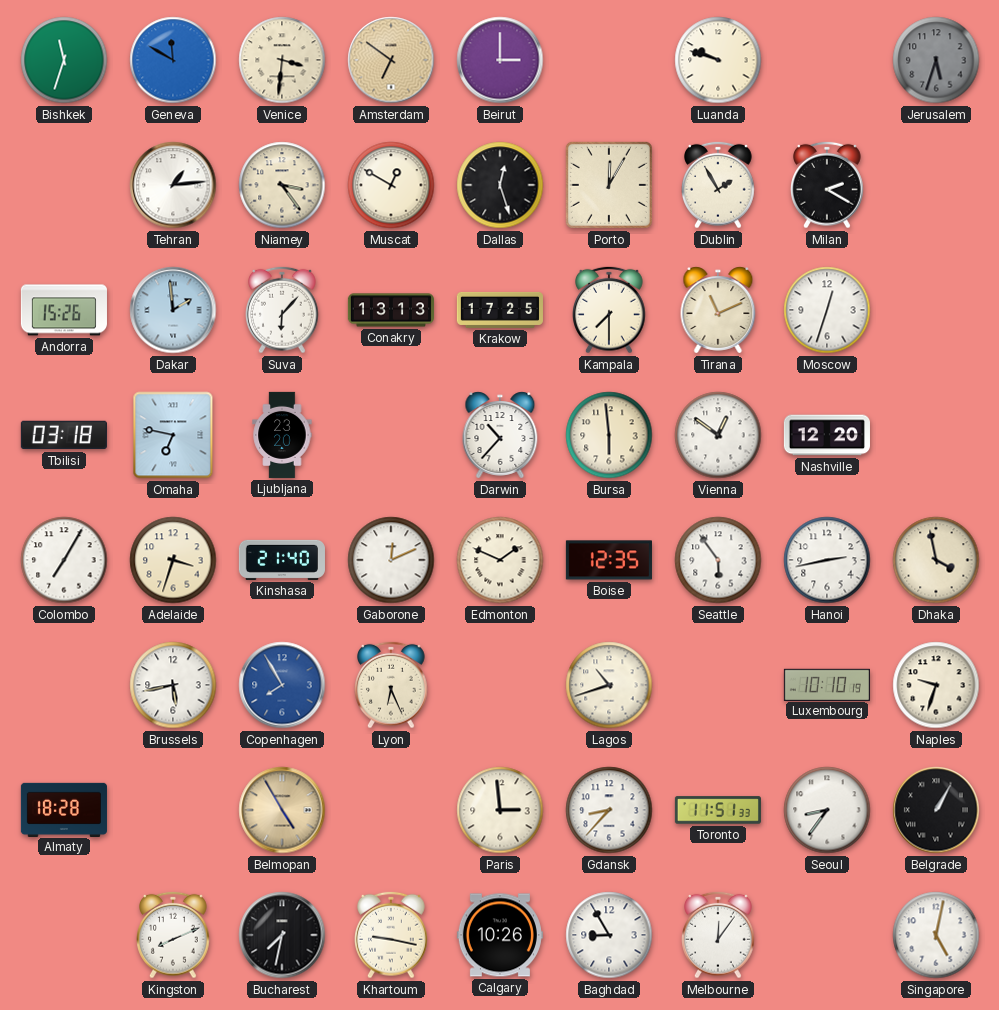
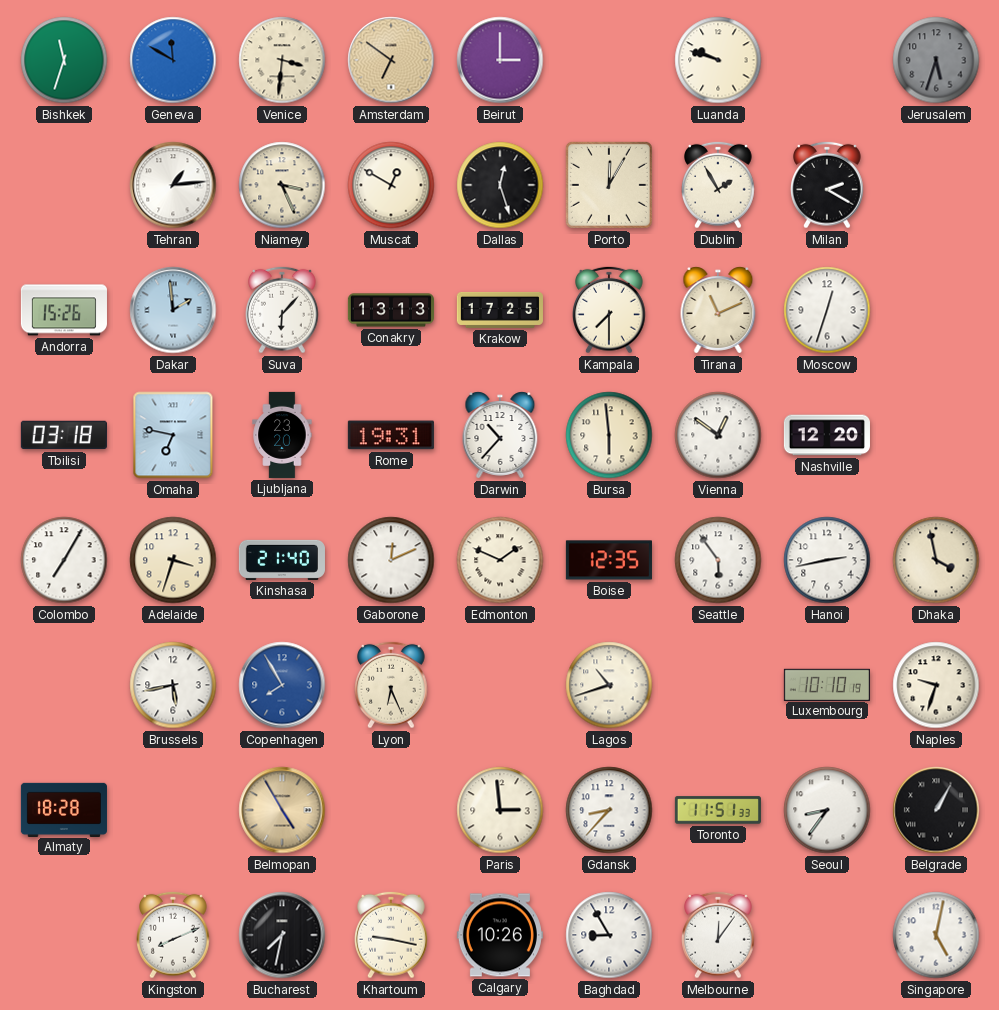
Niamey: 3:24 -> 3:26
Rome: none -> 19:31
